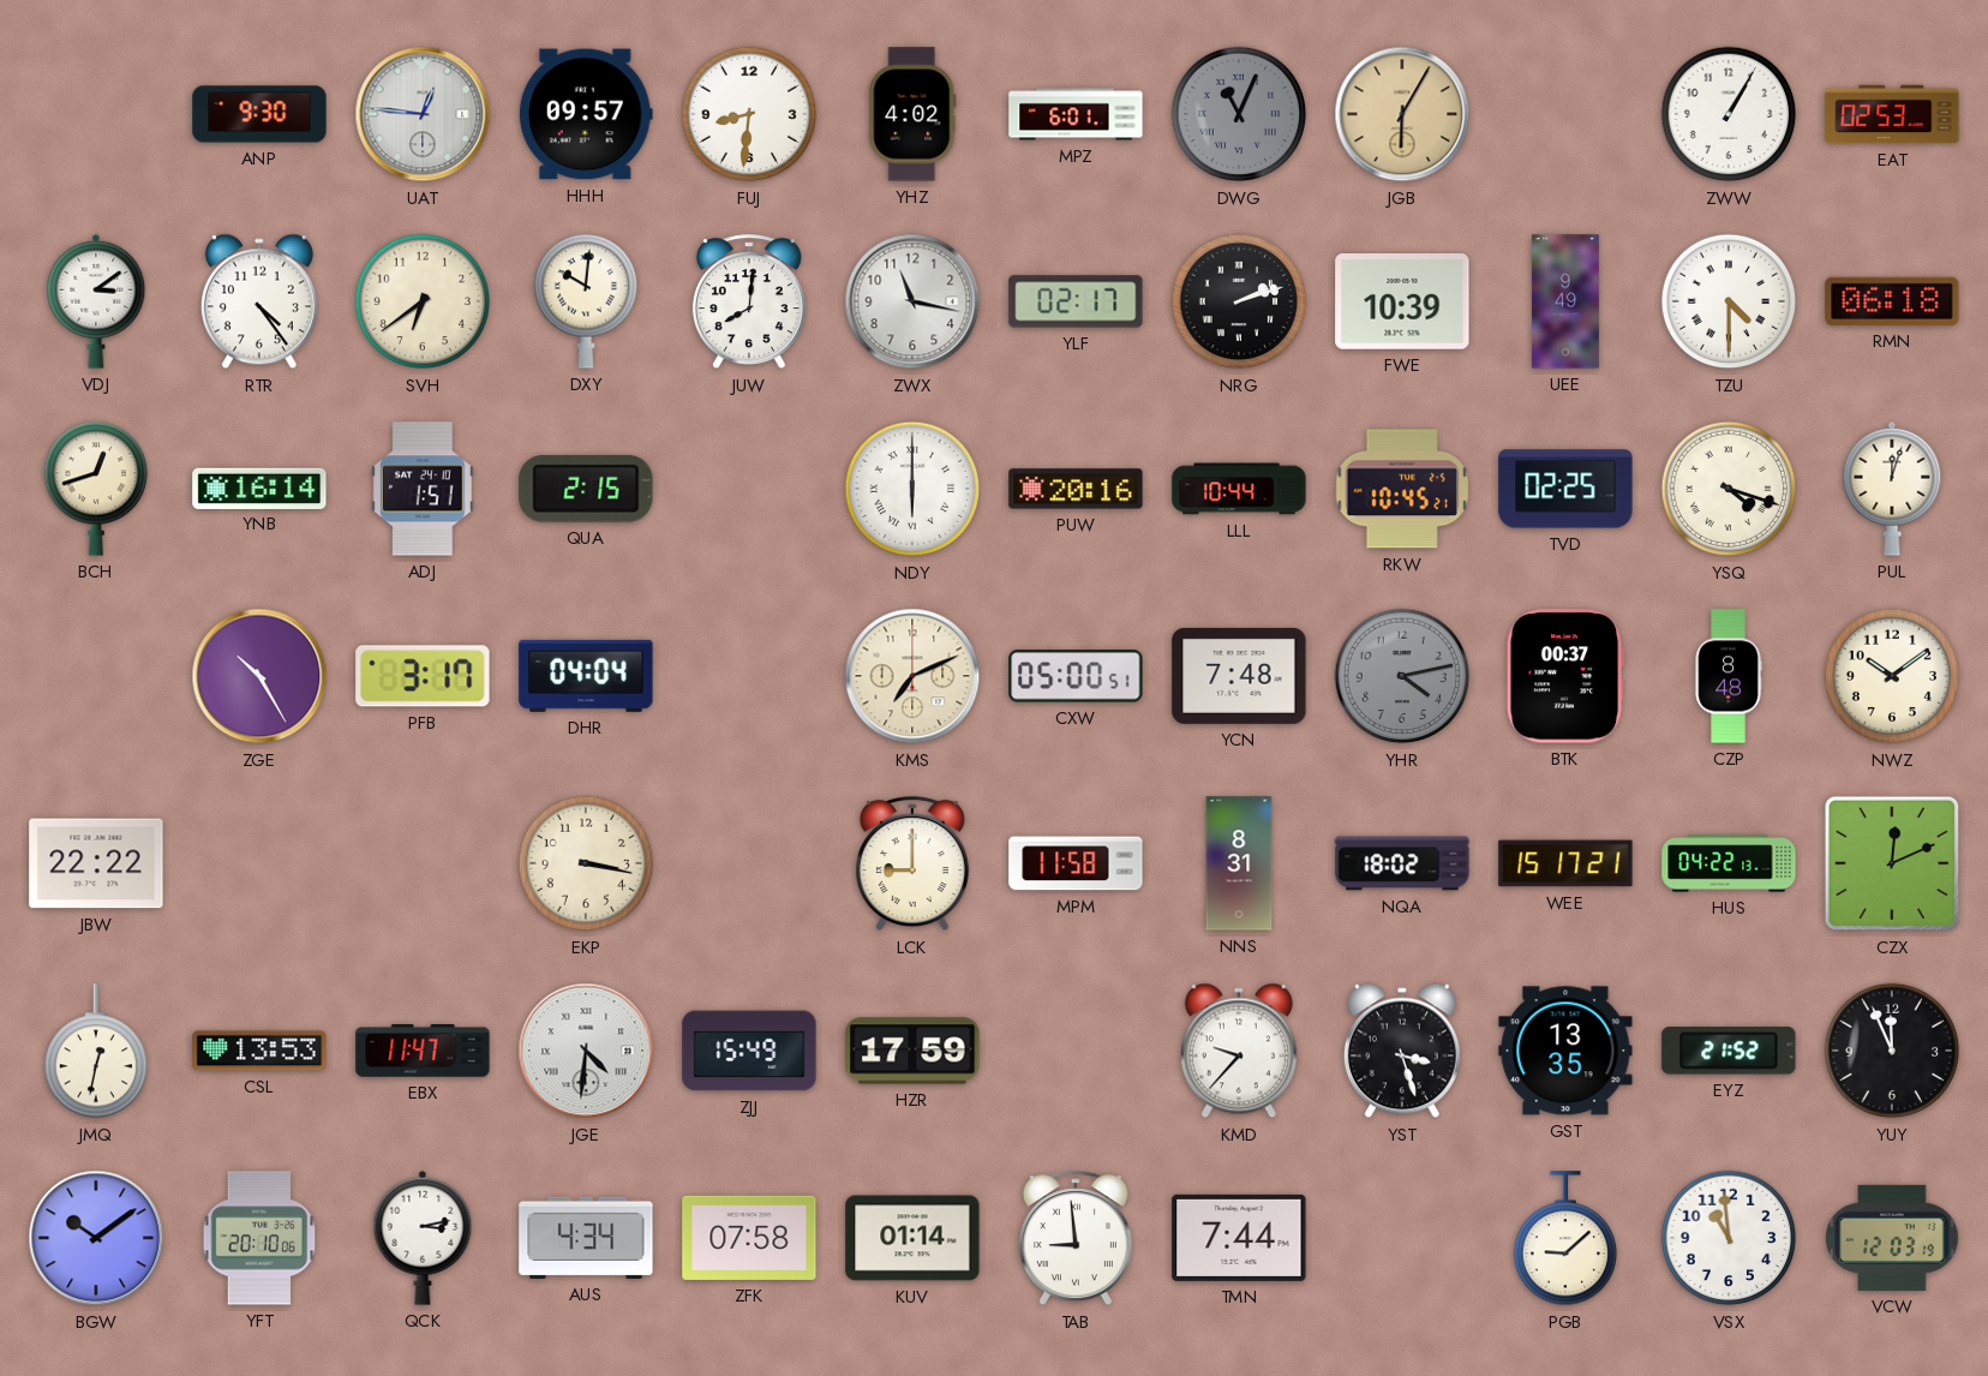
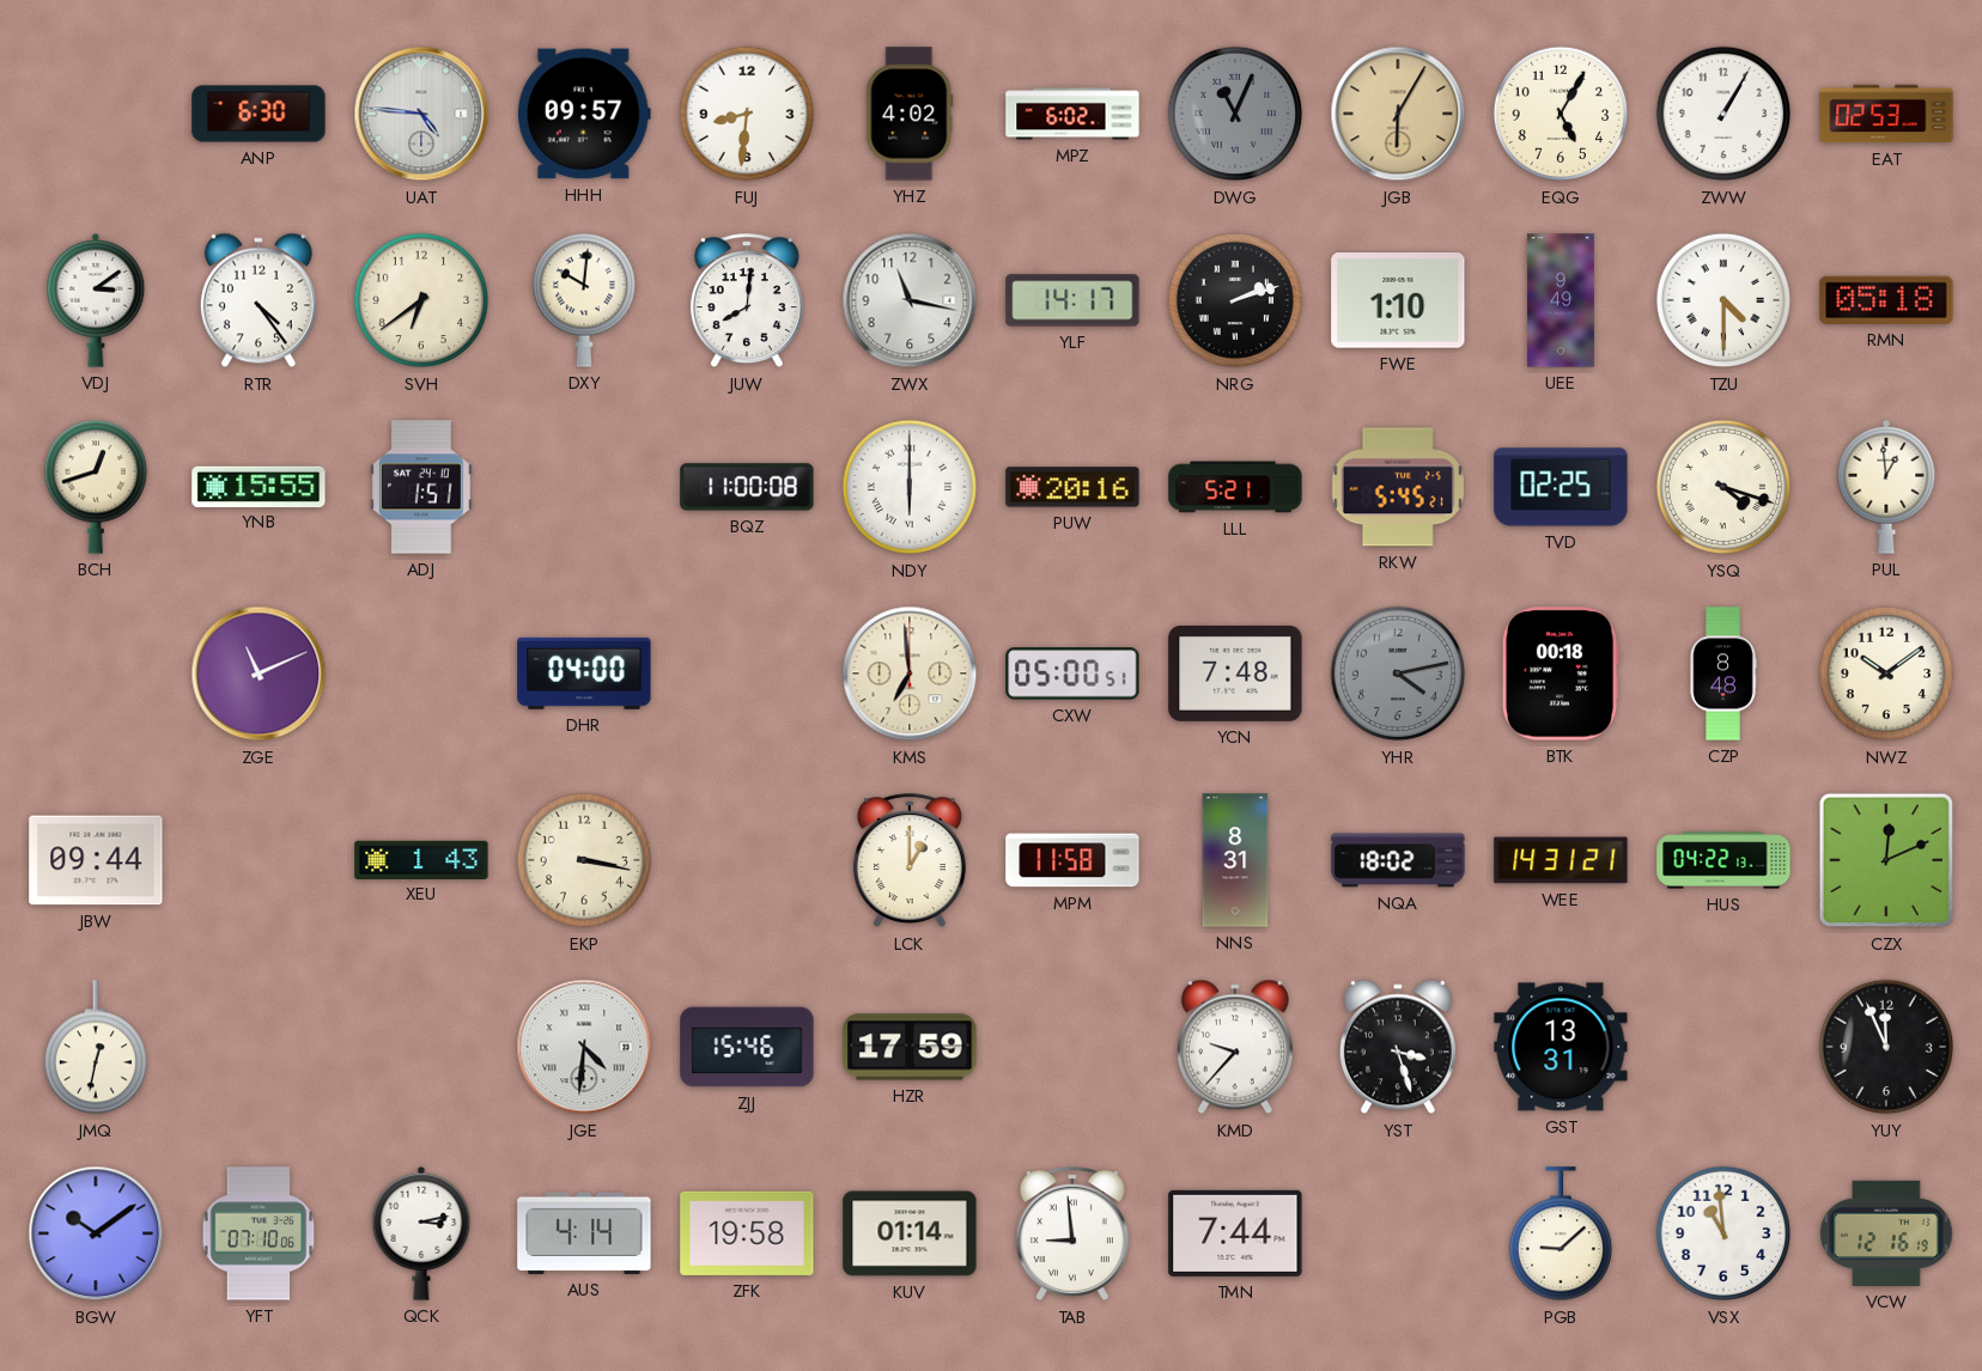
ANP: 9:30 -> 6:30
UAT: 12:46 -> 4:46
MPZ: 6:01 -> 6:02
EQG: none -> 5:05
YLF: 02:17 -> 14:17
FWE: 10:39 -> 1:10
RMN: 06:18 -> 05:18
YNB: 16:14 -> 15:55
QUA: 2:15 -> none
BQZ: none -> 11:00
LLL: 10:44 -> 5:21
RKW: 10:45 -> 5:45
PUL: 12:03 -> 12:59
ZGE: 10:25 -> 11:11
PFB: 3:17 -> none
DHR: 04:04 -> 04:00
KMS: 7:11 -> 6:59
BTK: 00:37 -> 00:18
JBW: 22:22 -> 09:44
XEU: none -> 1:43
LCK: 9:00 -> 1:00
WEE: 15:17 -> 14:31
CSL: 13:53 -> none
EBX: 11:47 -> none
ZJJ: 15:49 -> 15:46
GST: 13:35 -> 13:31
EYZ: 21:52 -> none
YFT: 20:10 -> 07:10
AUS: 4:34 -> 4:14
ZFK: 07:58 -> 19:58
VCW: 12:03 -> 12:16
